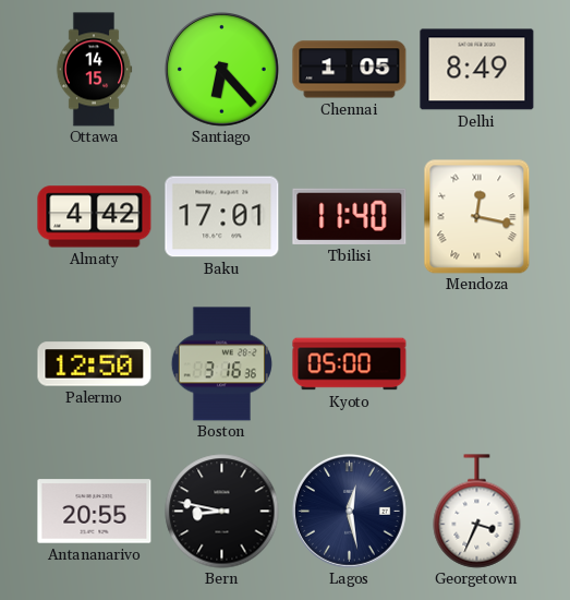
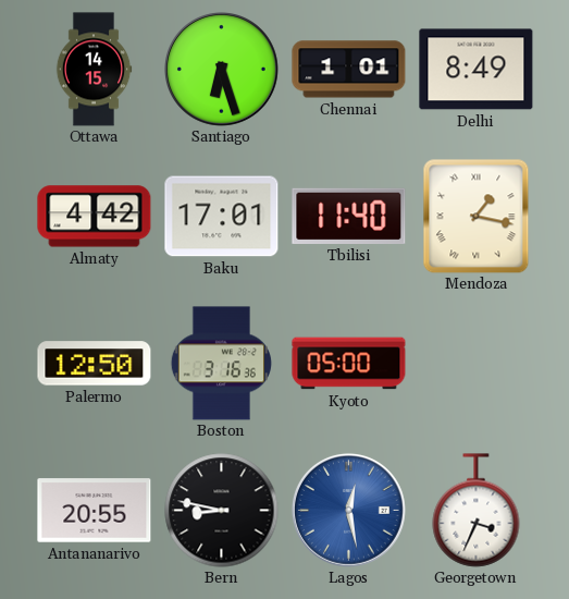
Santiago: 6:23 -> 6:27
Chennai: 1:05 -> 1:01
Mendoza: 12:17 -> 1:17
Lagos dial: navy -> blue
